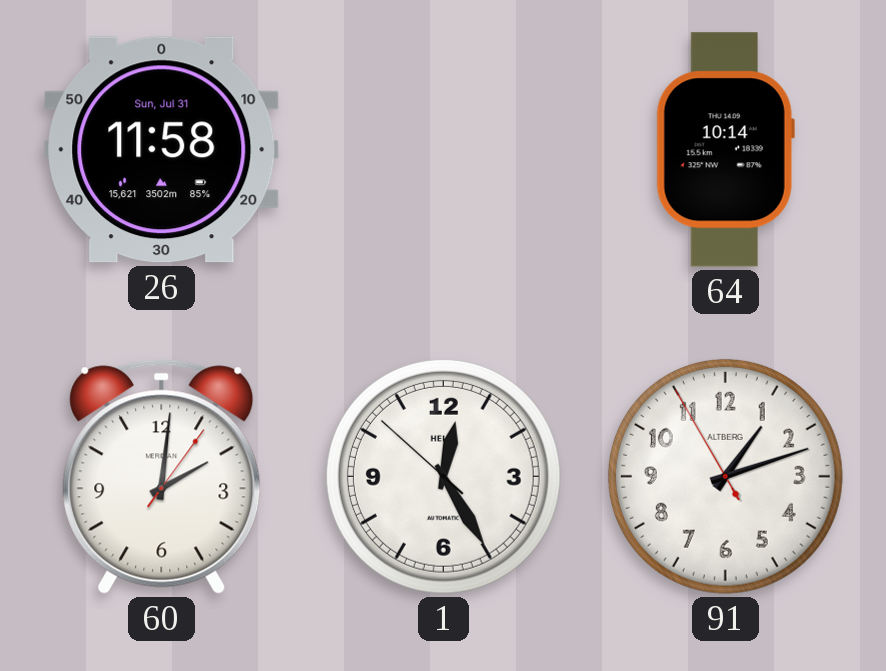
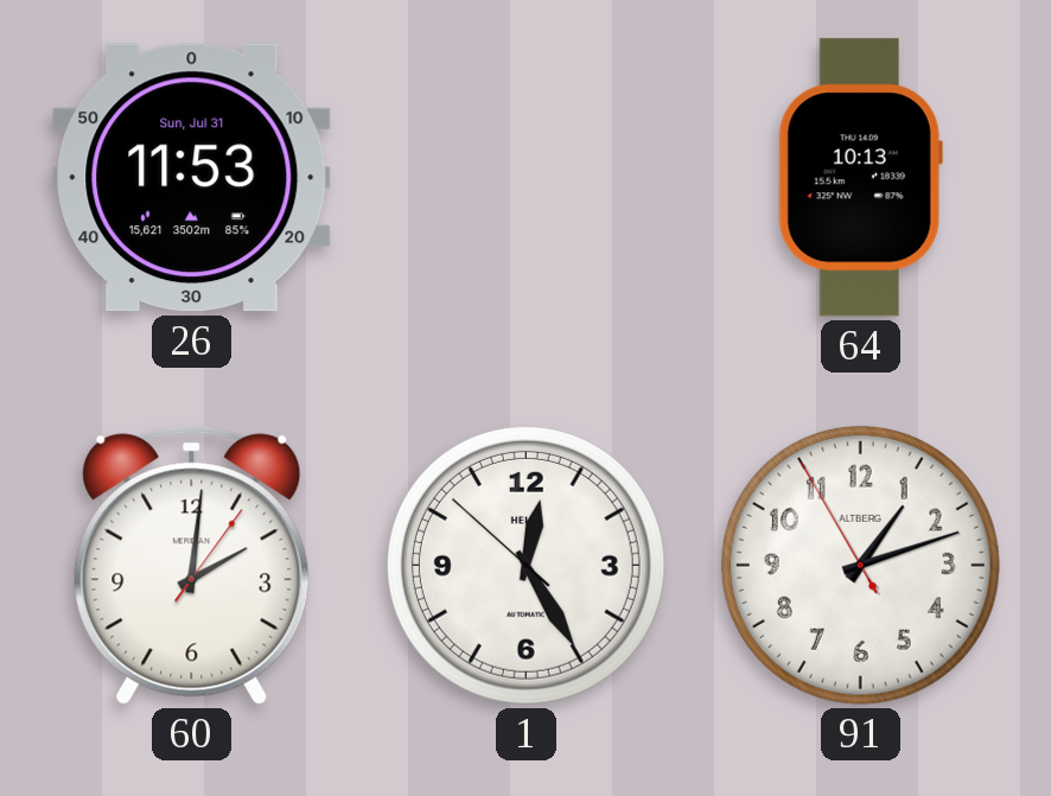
26: 11:58 -> 11:53
64: 10:14 -> 10:13
